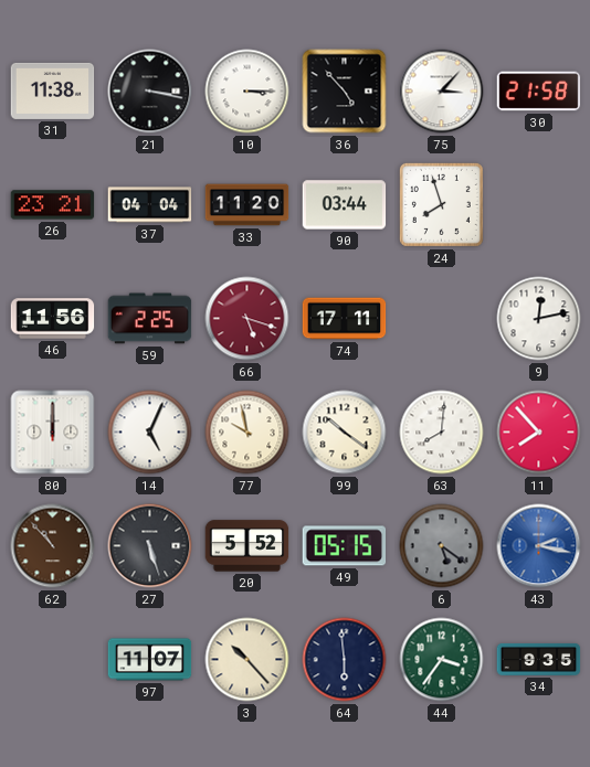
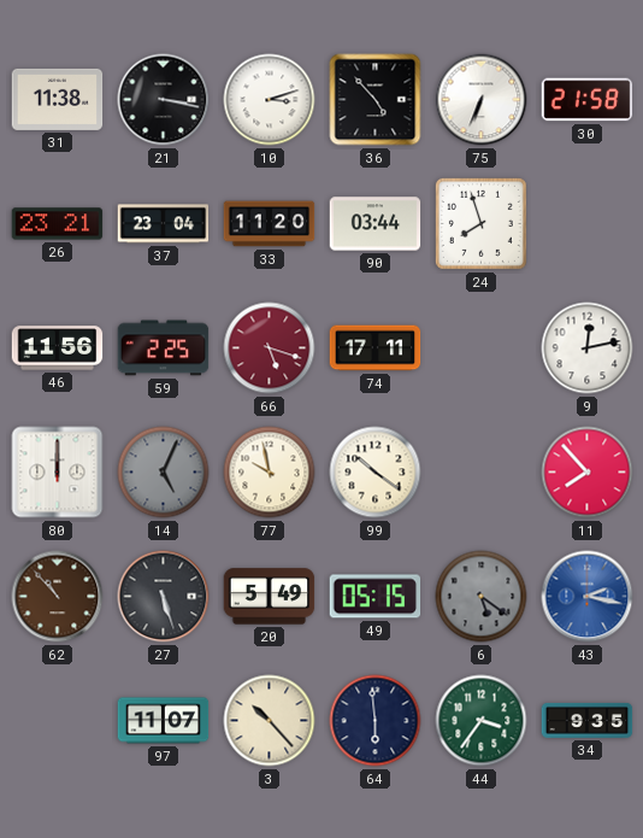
10: 3:15 -> 3:12
75: 3:07 -> 6:34
37: 04:04 -> 23:04
14 dial: white -> grey
63: 8:01 -> none
20: 5:52 -> 5:49
